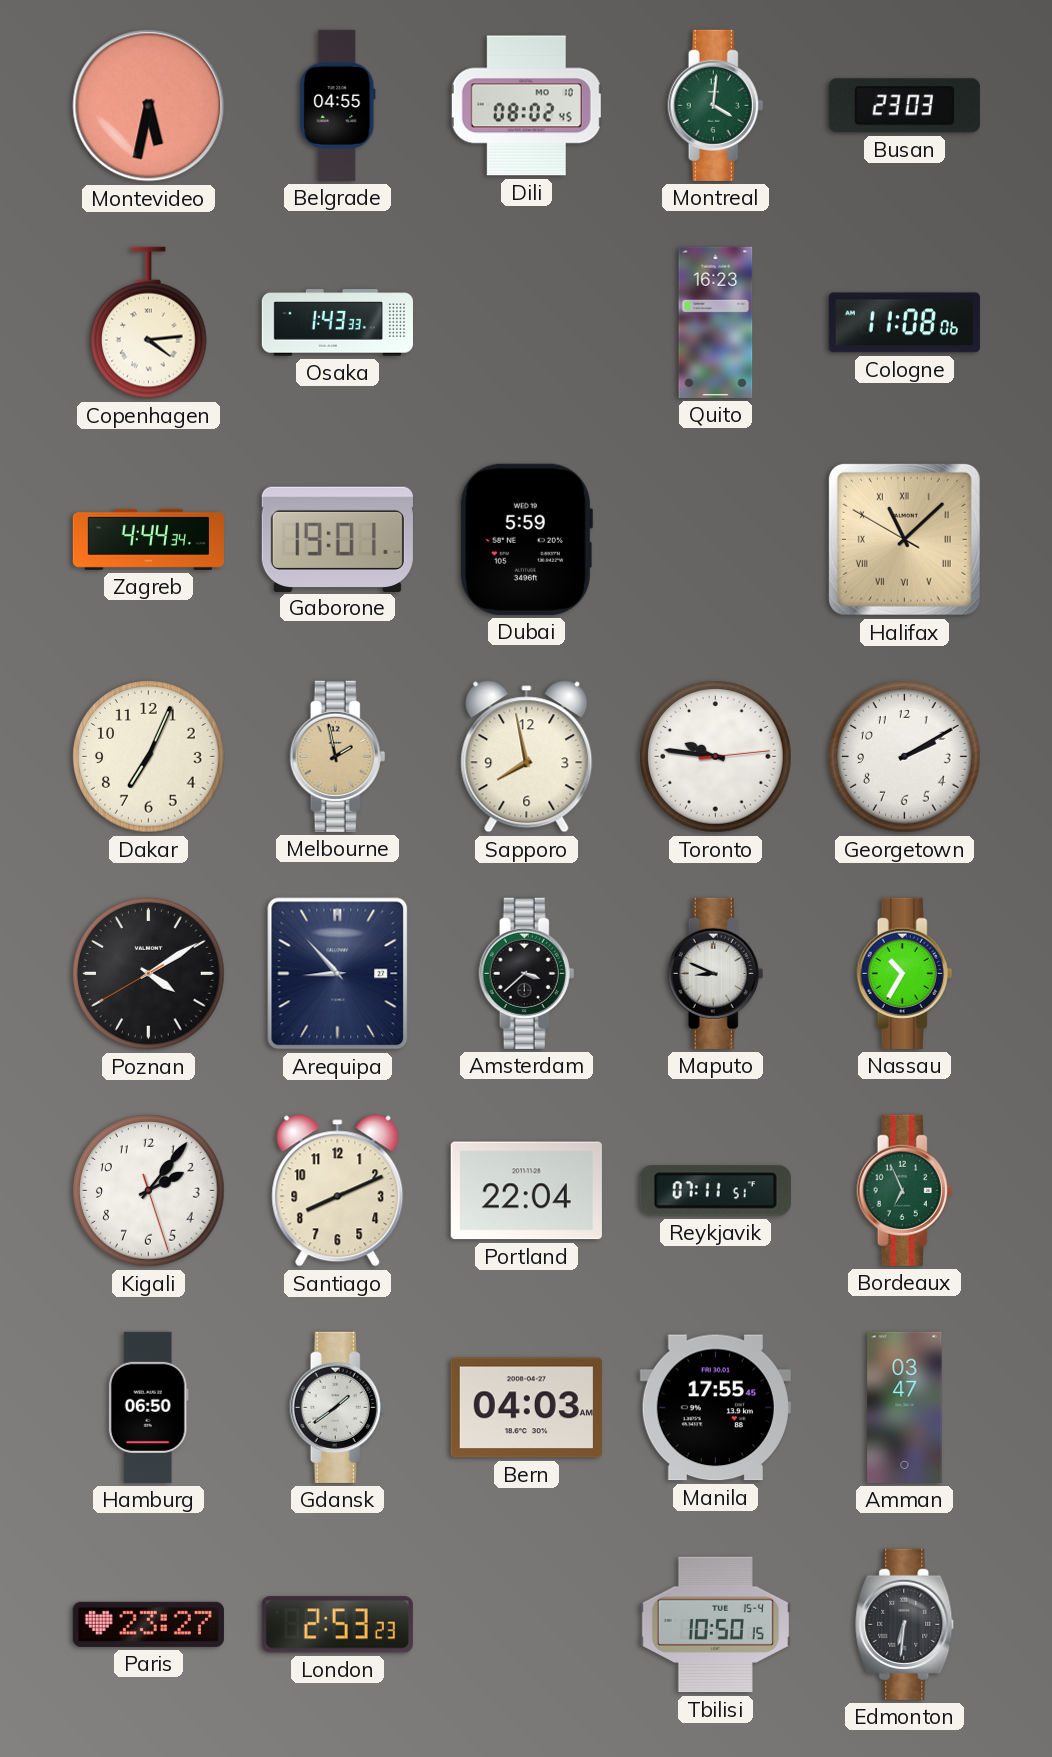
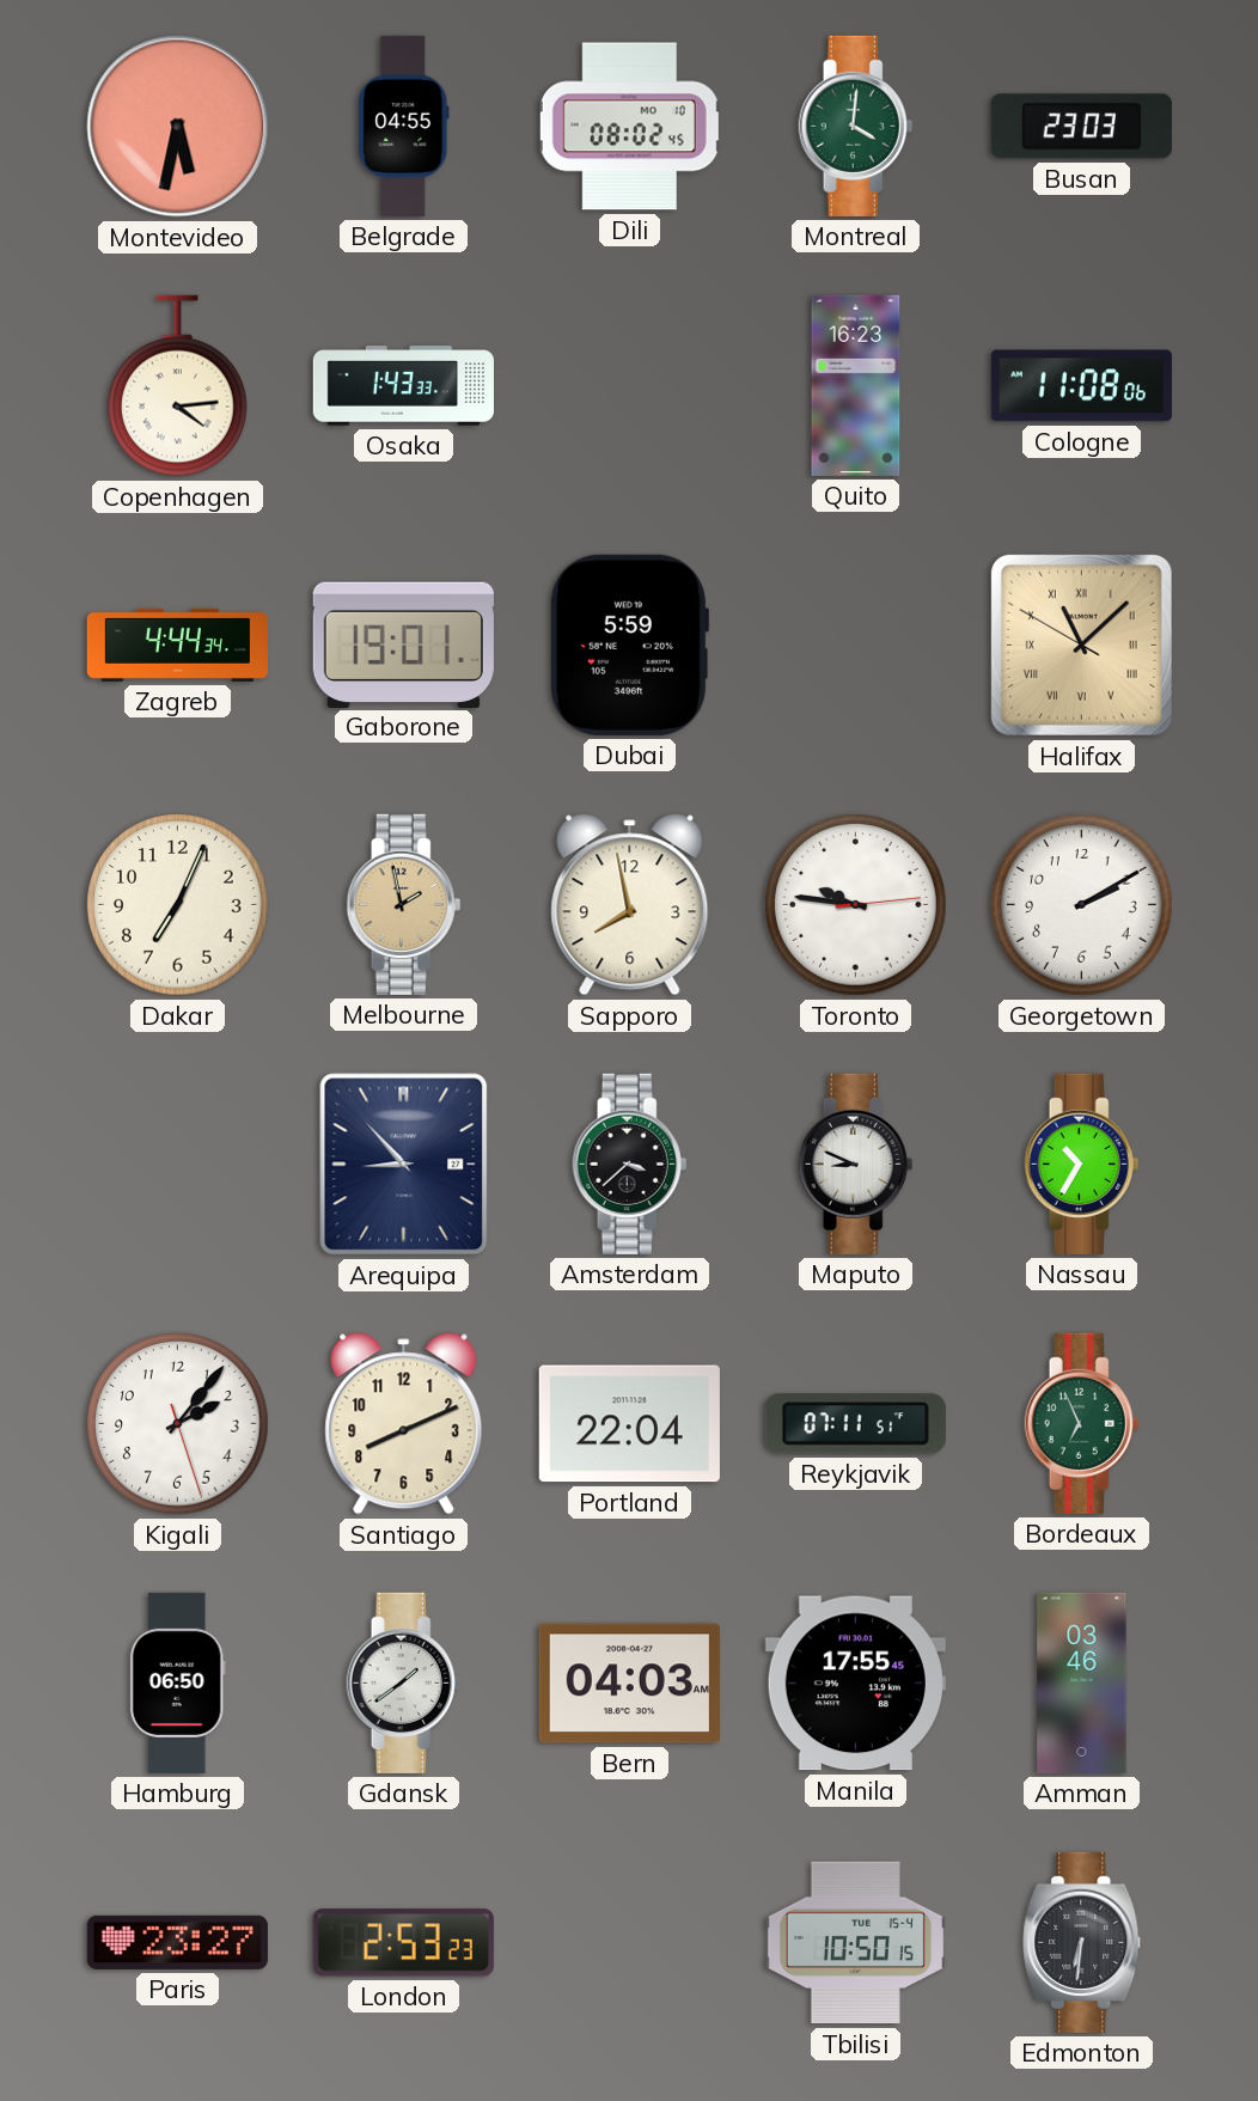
Poznan: 4:09 -> none
Amman: 03:47 -> 03:46
